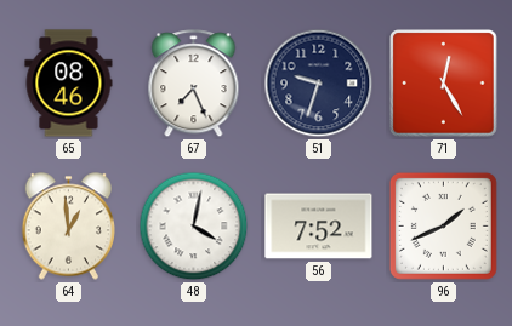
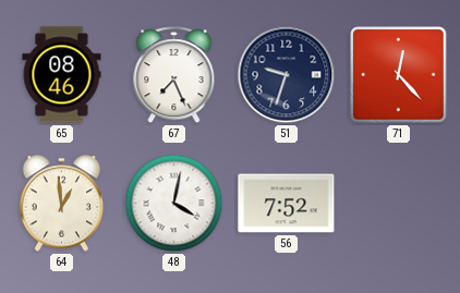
71: 12:25 -> 12:23
96: 1:41 -> none
